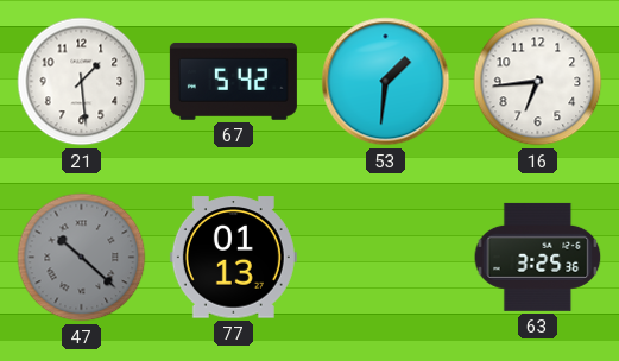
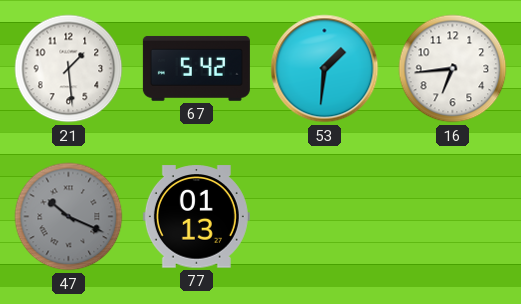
47: 10:22 -> 10:19
63: 3:25 -> none
